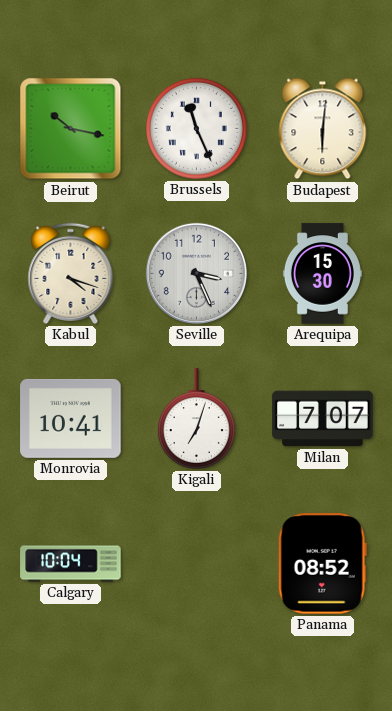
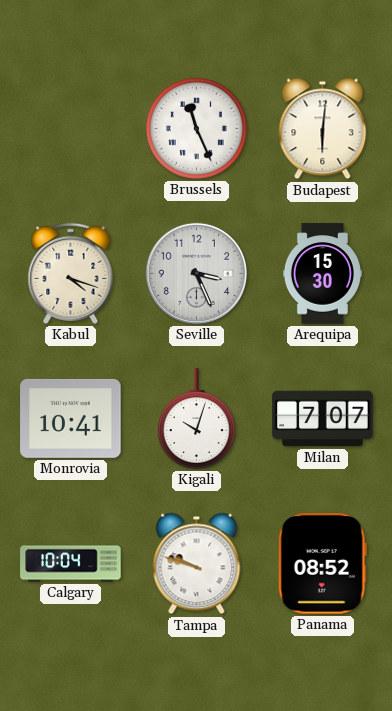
Beirut: 10:17 -> none
Kigali: 7:03 -> 10:03
Tampa: none -> 9:48
